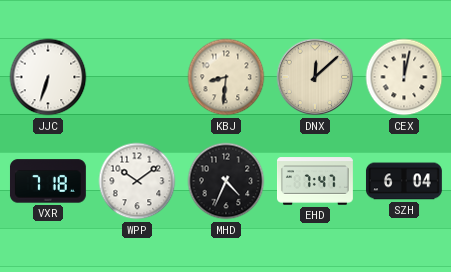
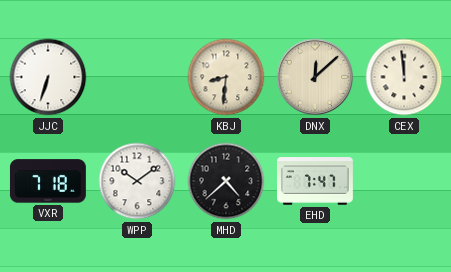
CEX: 12:02 -> 11:59
MHD: 4:34 -> 4:38
SZH: 6:04 -> none
